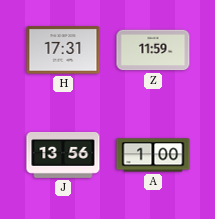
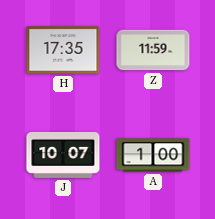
H: 17:31 -> 17:35
J: 13:56 -> 10:07
